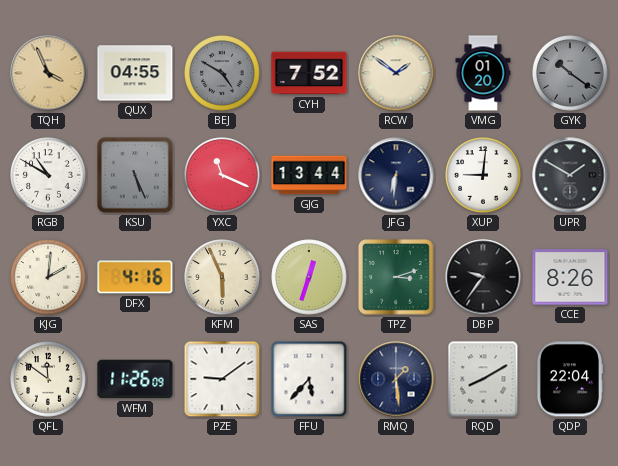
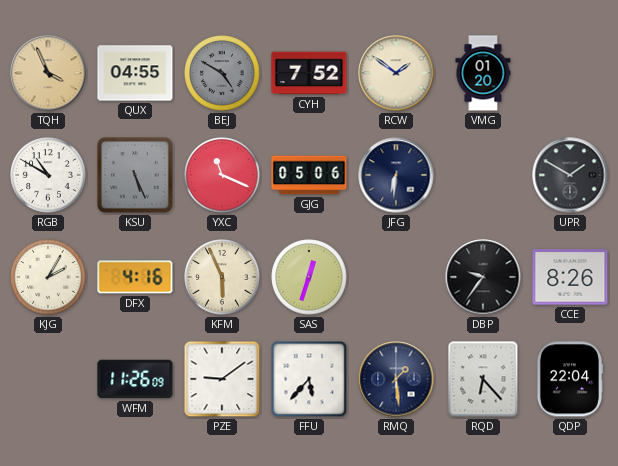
GYK: 10:21 -> none
GJG: 13:44 -> 05:06
XUP: 9:01 -> none
KJG: 2:01 -> 2:05
TPZ: 3:12 -> none
QFL: 11:51 -> none
RQD: 8:10 -> 6:23
